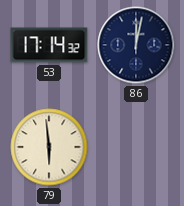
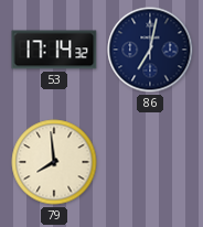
86: 12:02 -> 7:02
79: 5:59 -> 7:59
